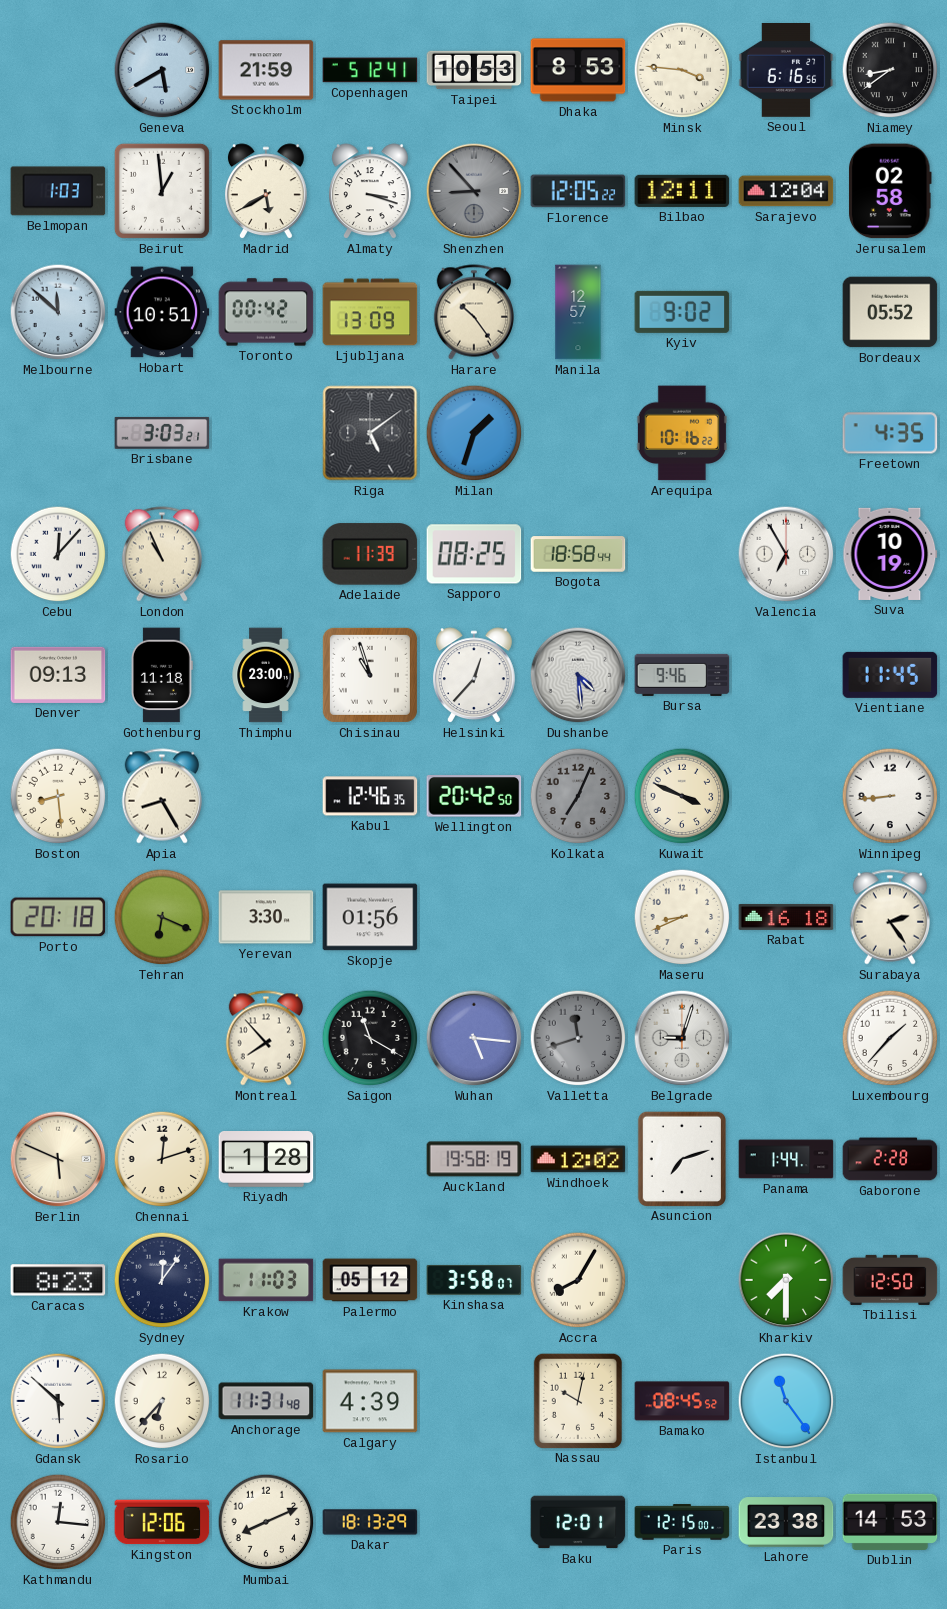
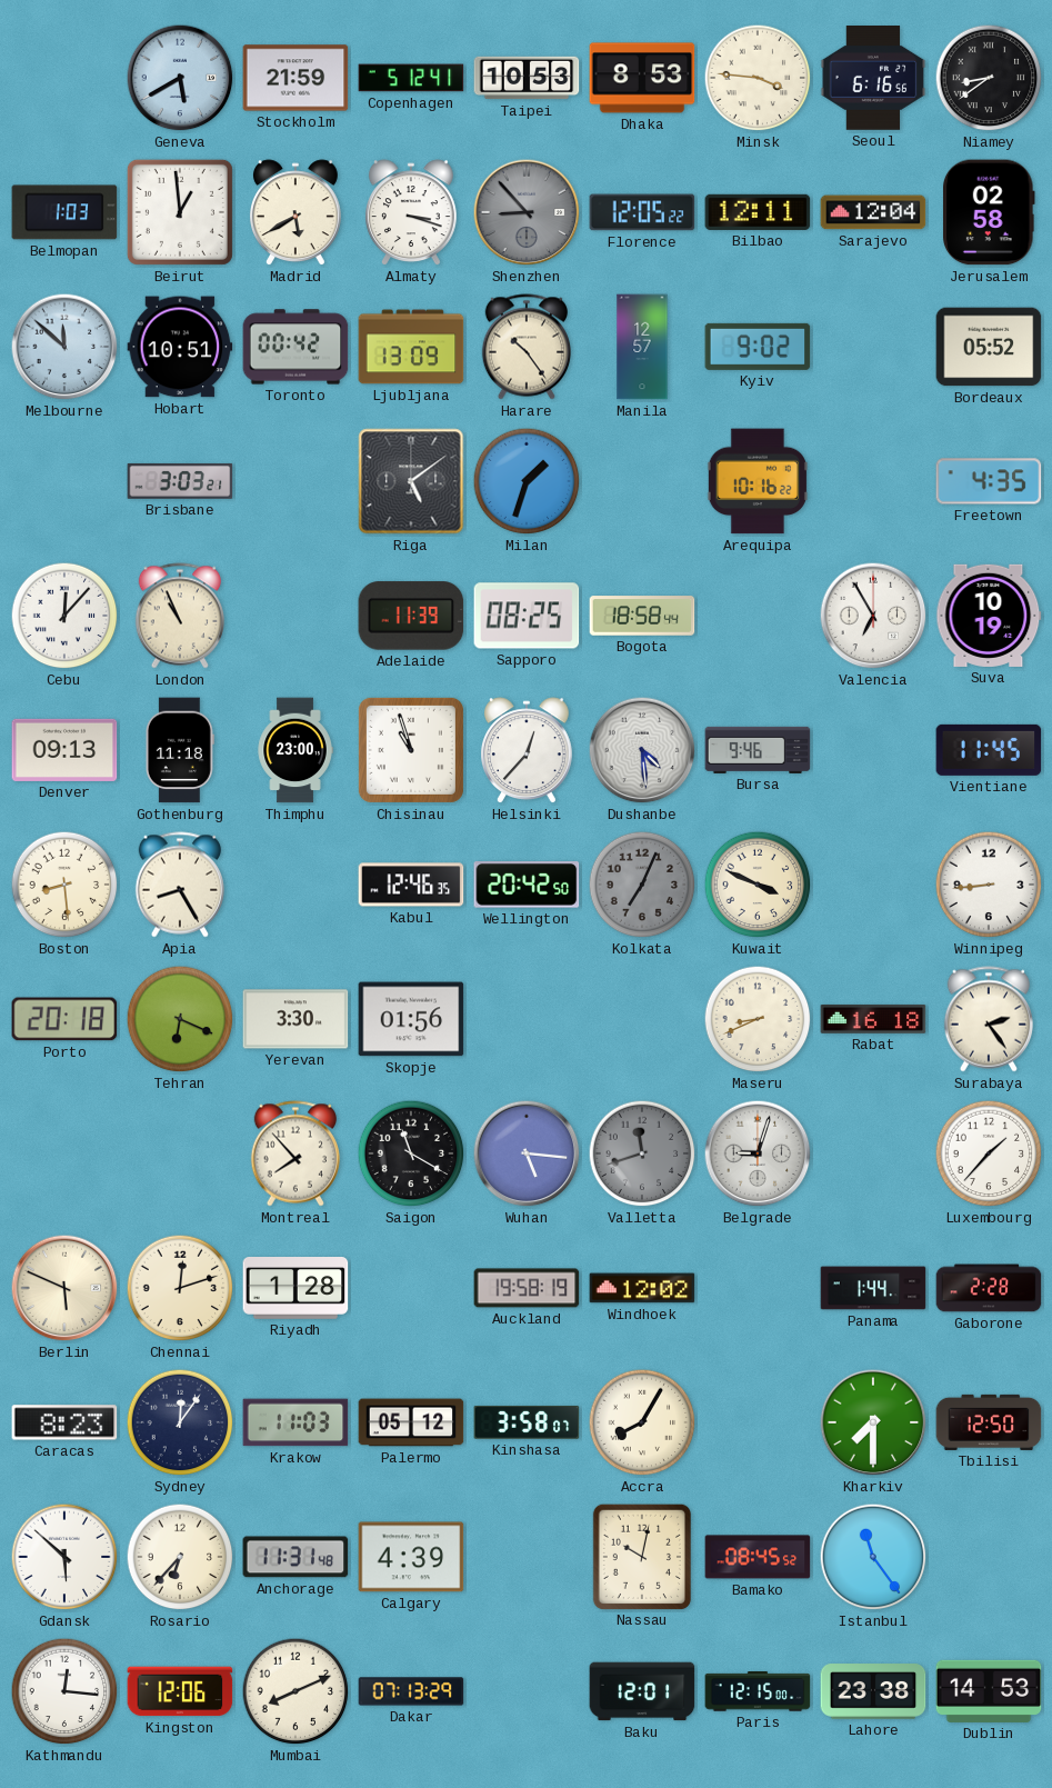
Asuncion: 7:12 -> none
Dakar: 18:13 -> 07:13
